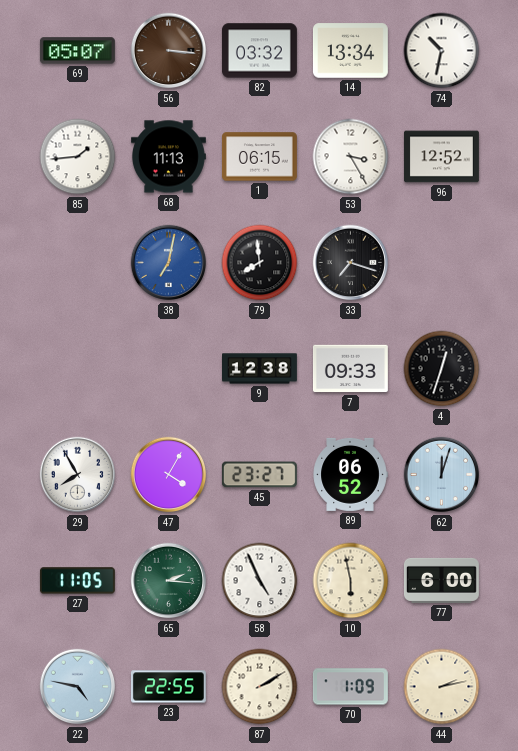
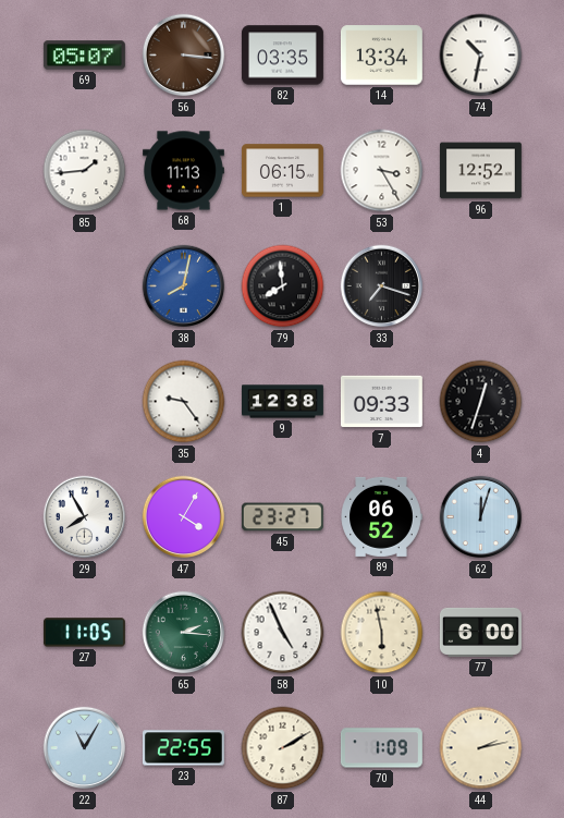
82: 03:32 -> 03:35
38: 7:02 -> 8:02
35: none -> 9:24
22: 4:47 -> 11:05
